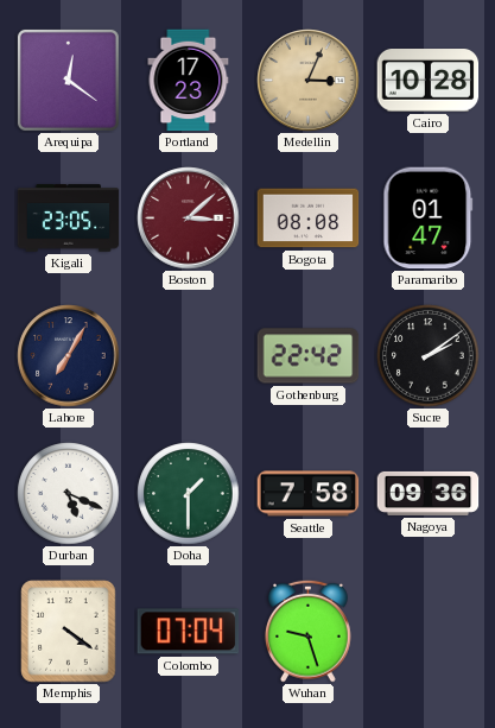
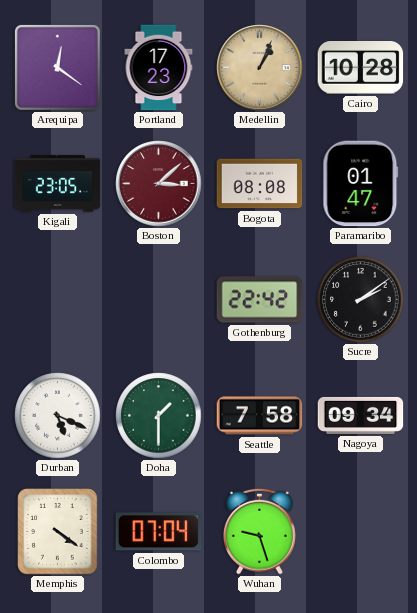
Medellin: 3:04 -> 1:04
Lahore: 7:05 -> none
Nagoya: 09:36 -> 09:34
